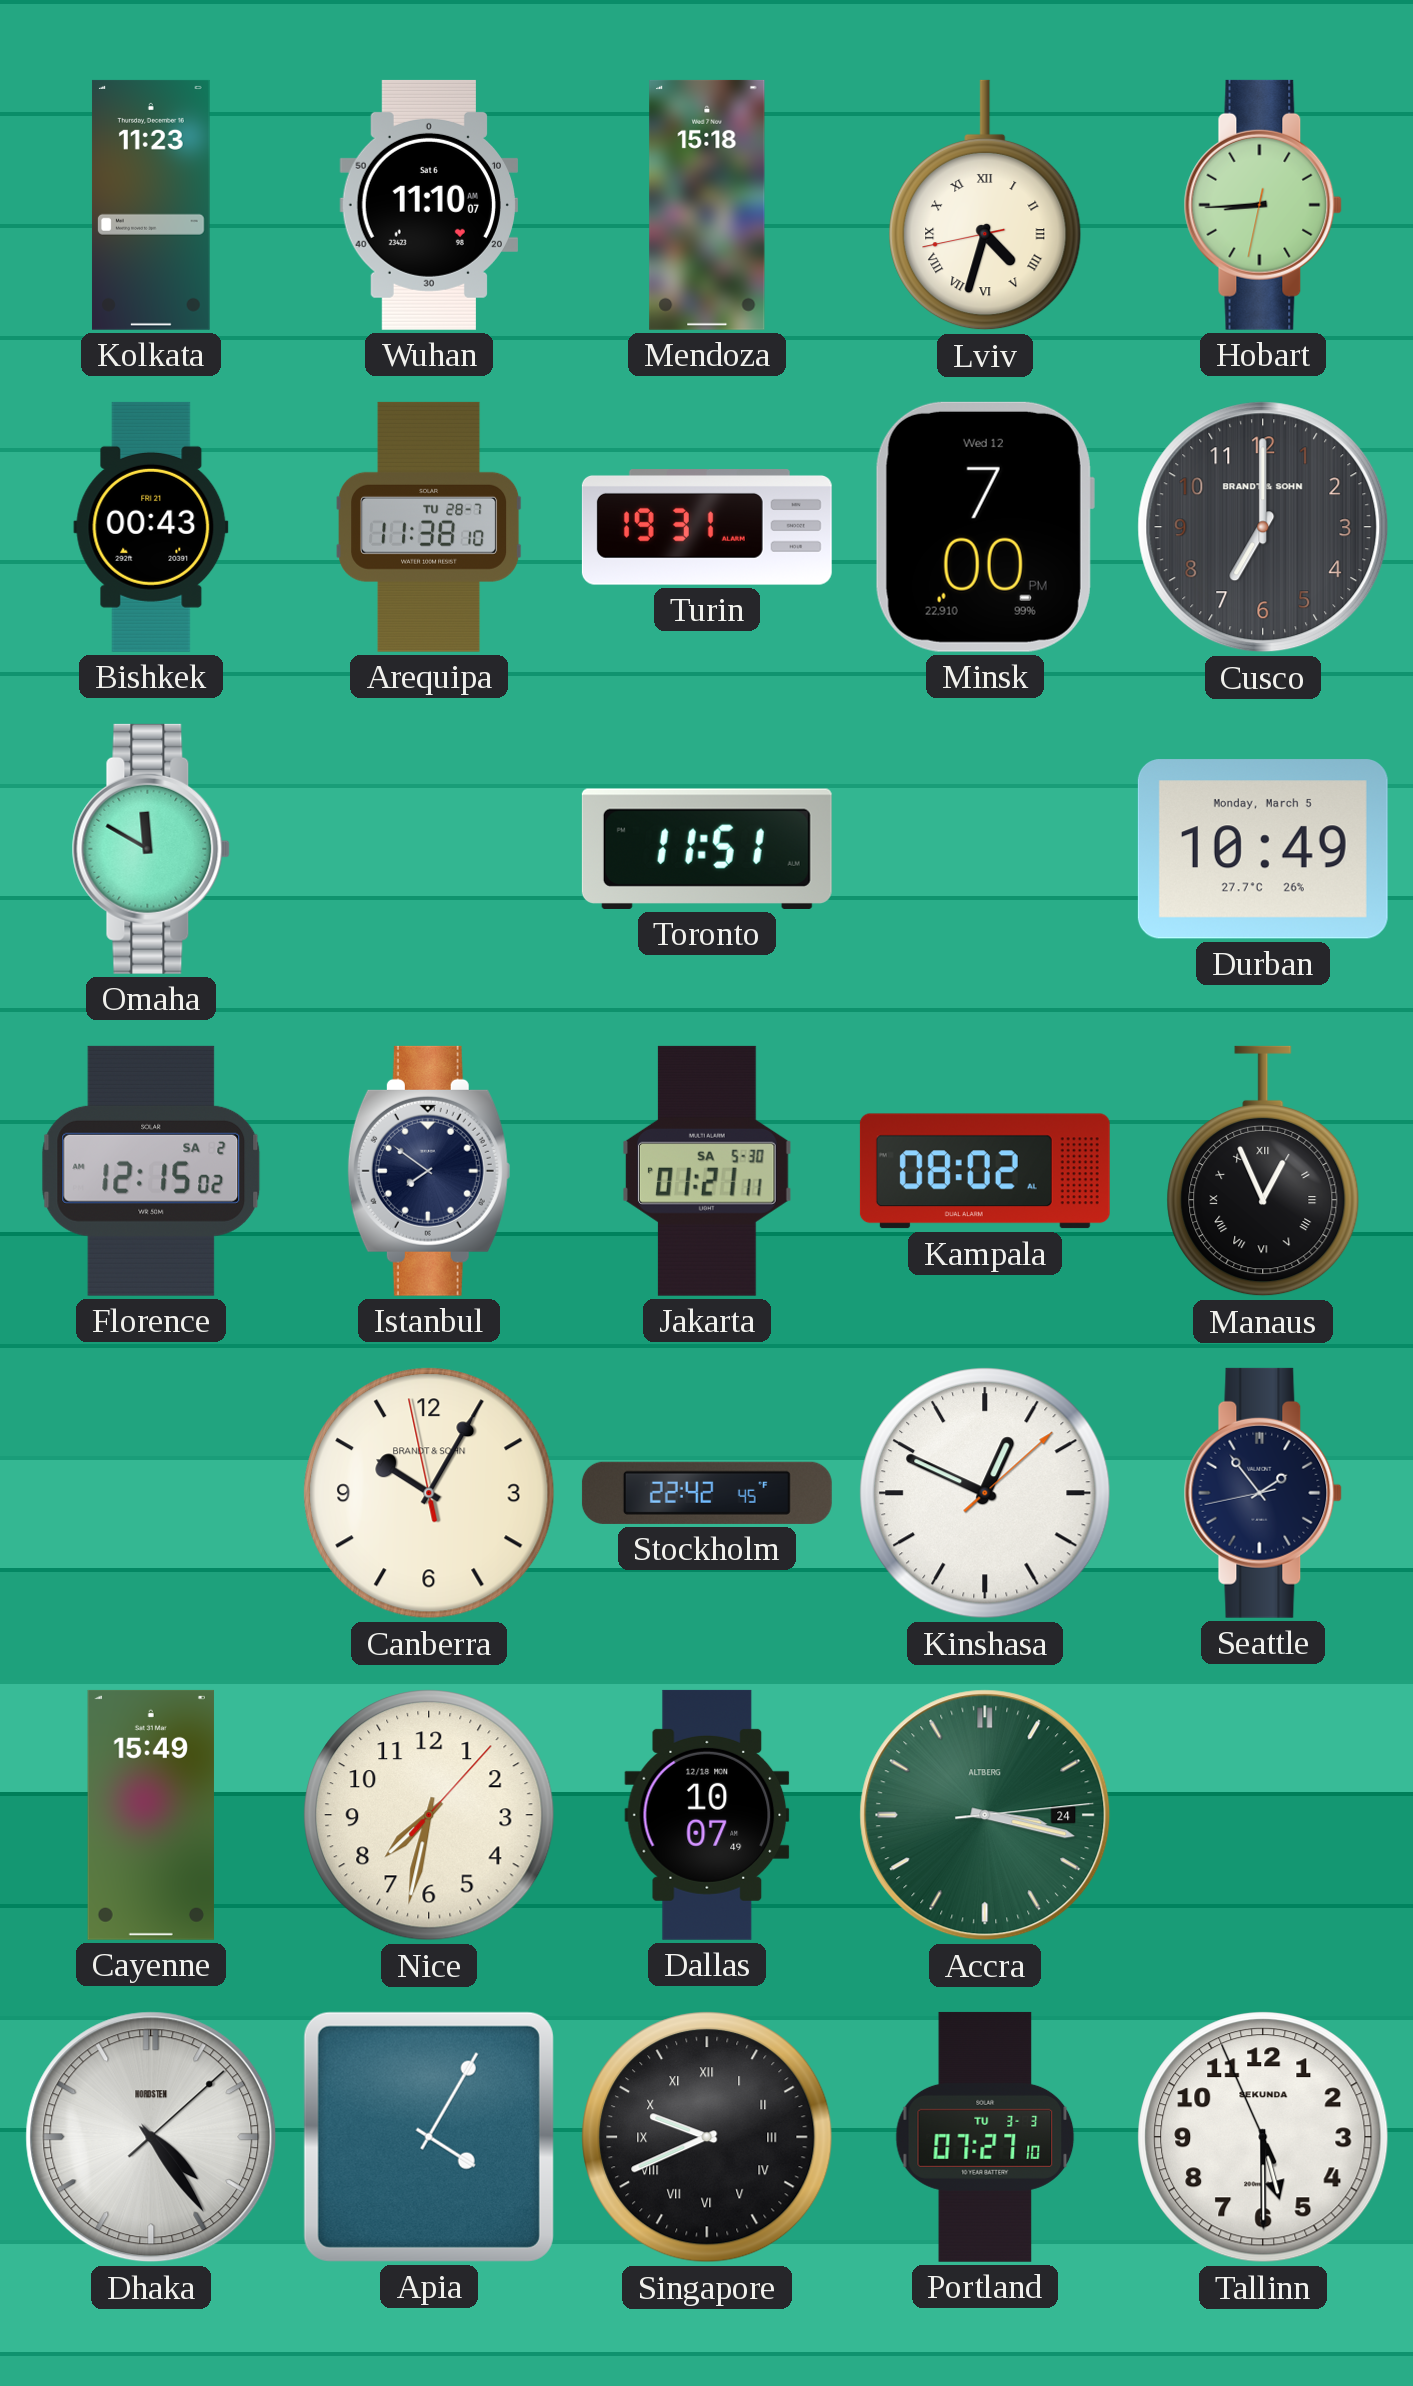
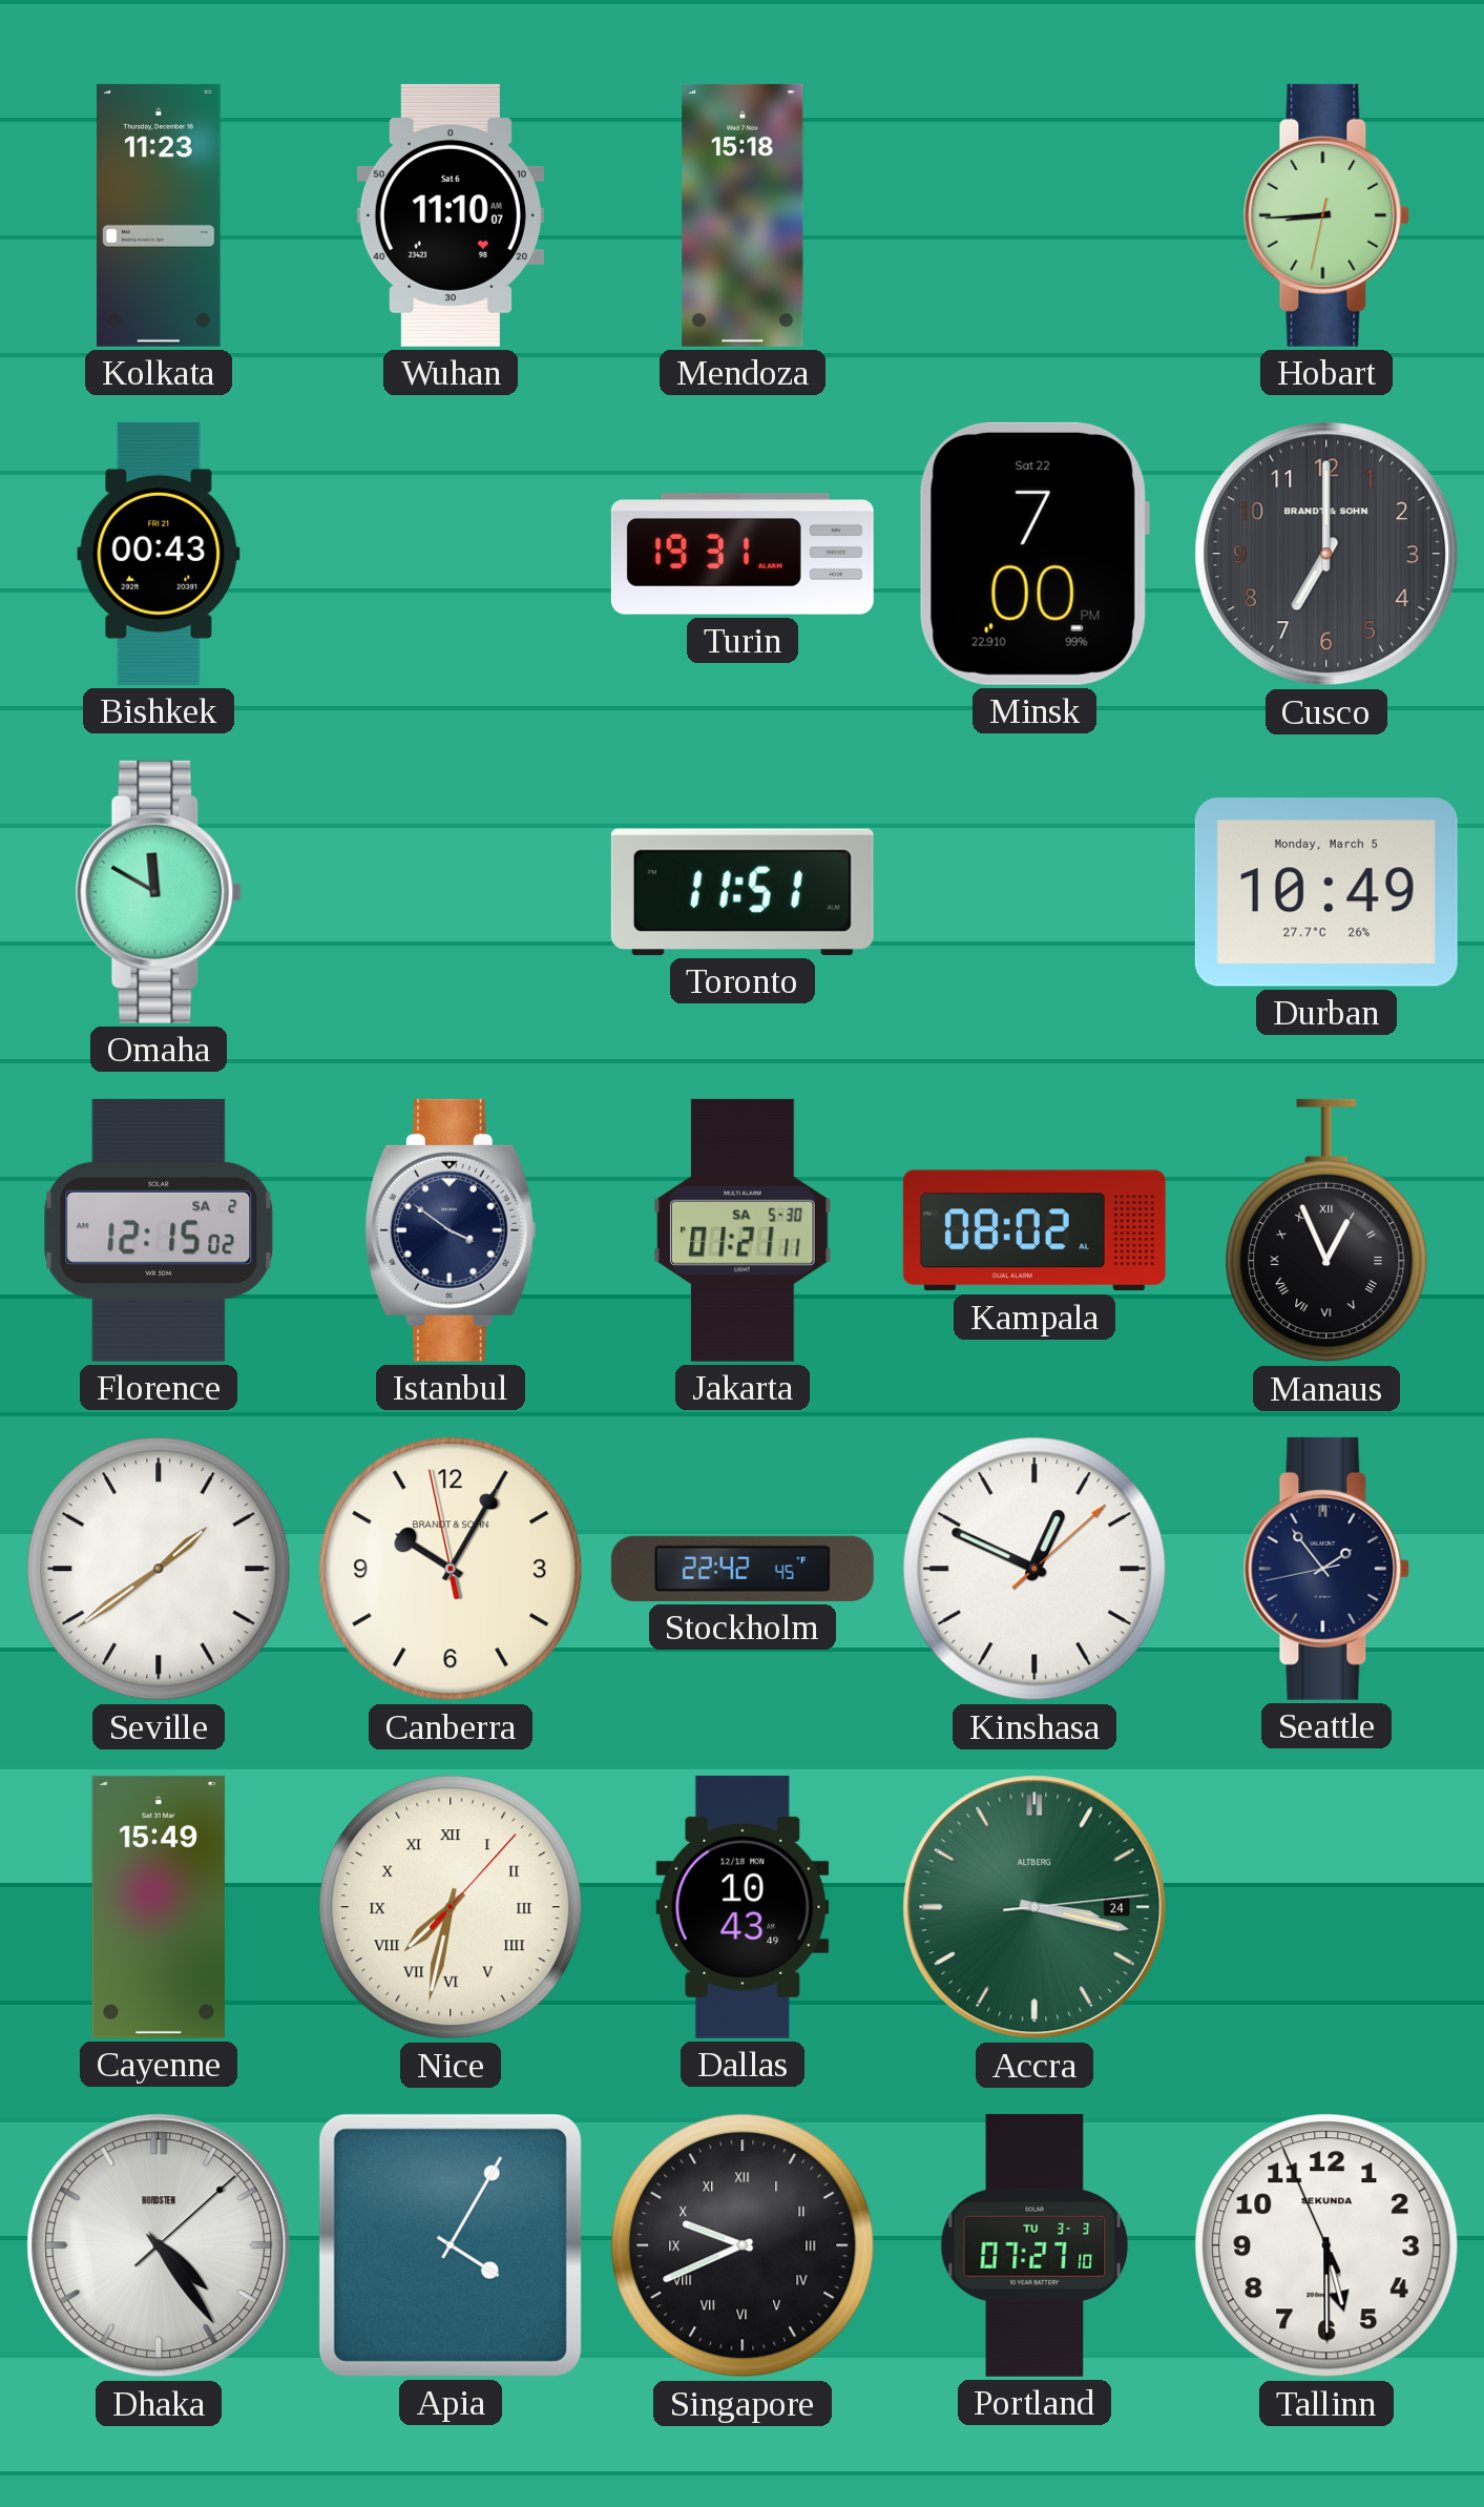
Lviv: 4:32 -> none
Arequipa: 11:38 -> none
Minsk date: Wed 12 -> Sat 22
Istanbul: 7:51 -> 3:51
Seville: none -> 1:39
Nice numerals: Arabic -> Roman
Dallas: 10:07 -> 10:43
